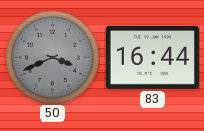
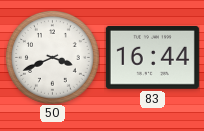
50 dial: grey -> white
